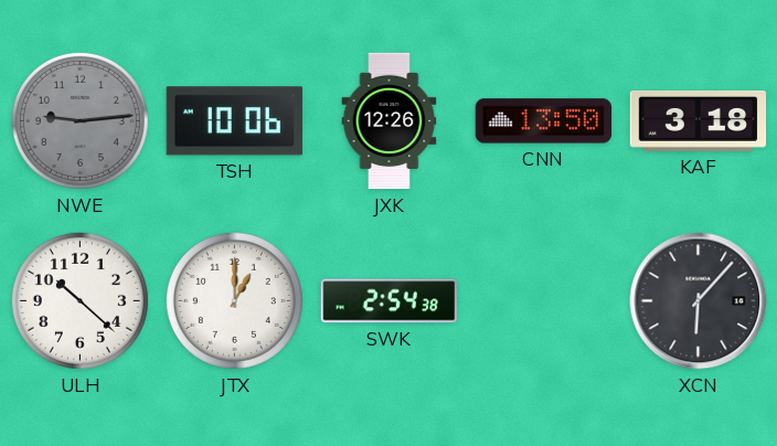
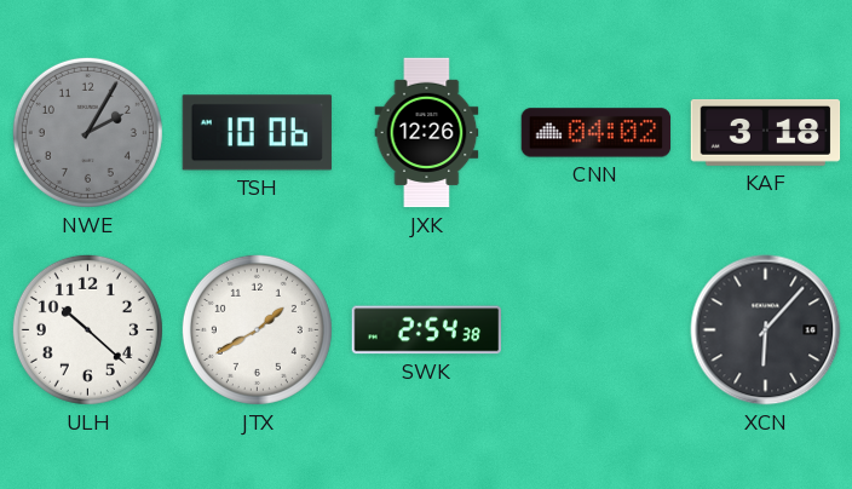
NWE: 9:14 -> 2:05
CNN: 13:50 -> 04:02
JTX: 1:00 -> 1:40
